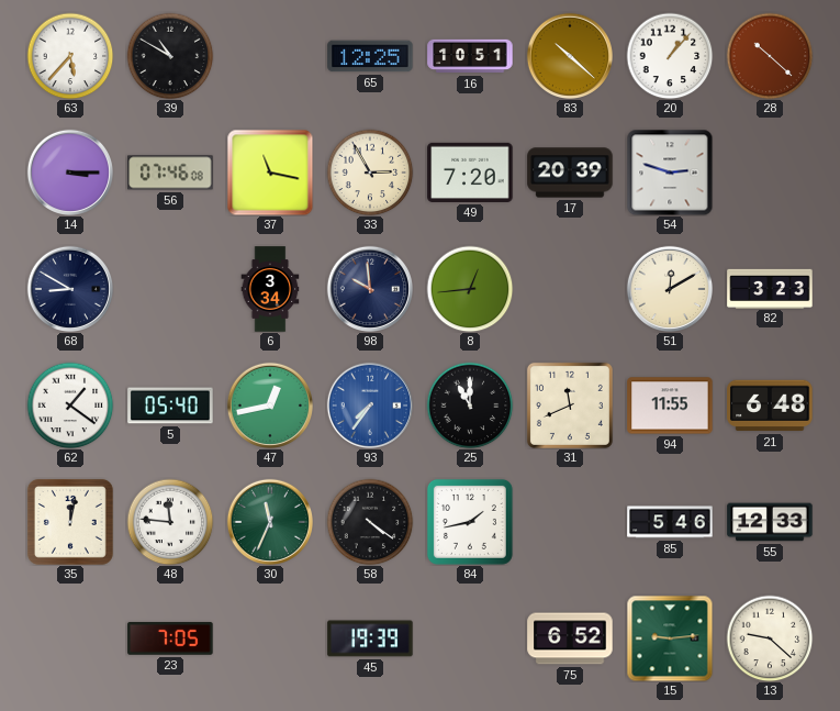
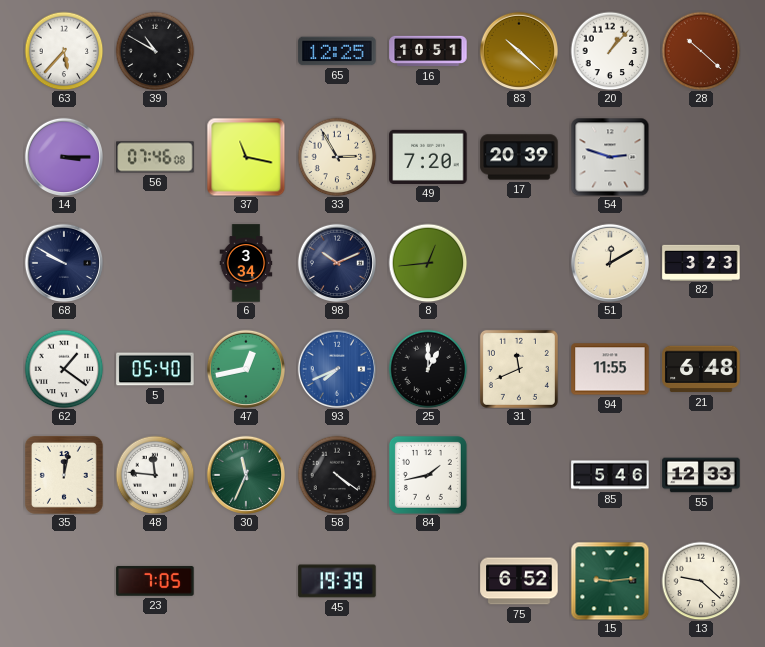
68: 8:50 -> 9:50
98: 9:59 -> 10:11
93: 7:36 -> 7:41
25: 11:00 -> 1:00
